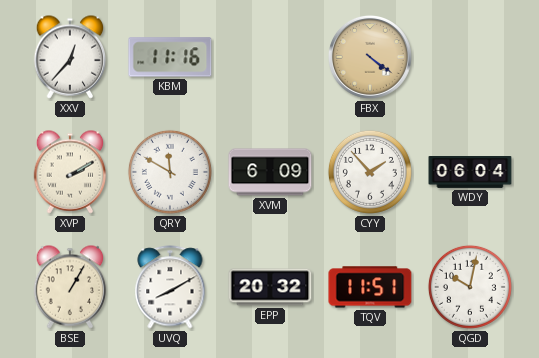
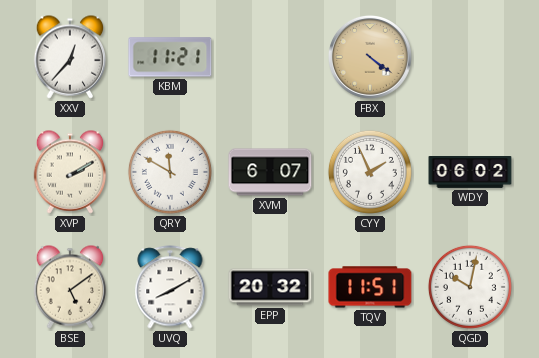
KBM: 11:16 -> 11:21
XVM: 6:09 -> 6:07
CYY: 1:53 -> 1:56
WDY: 06:04 -> 06:02
BSE: 1:05 -> 5:09
